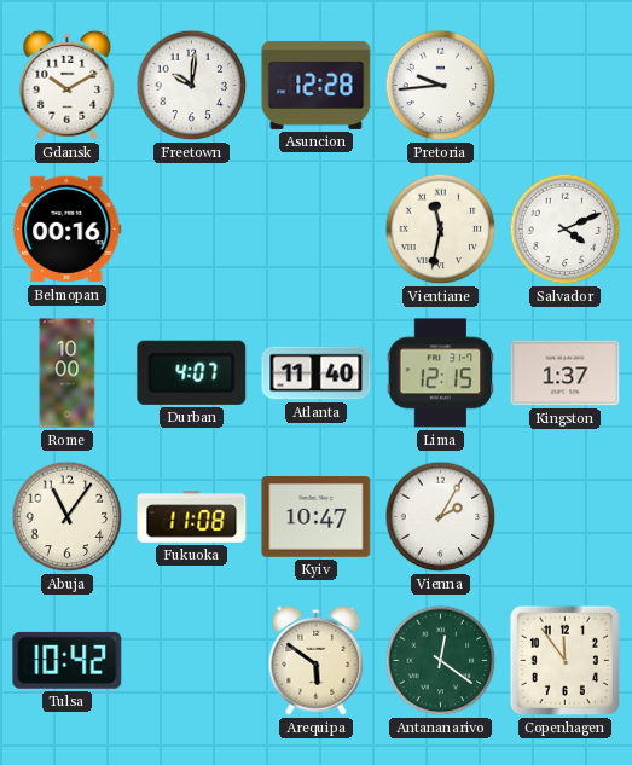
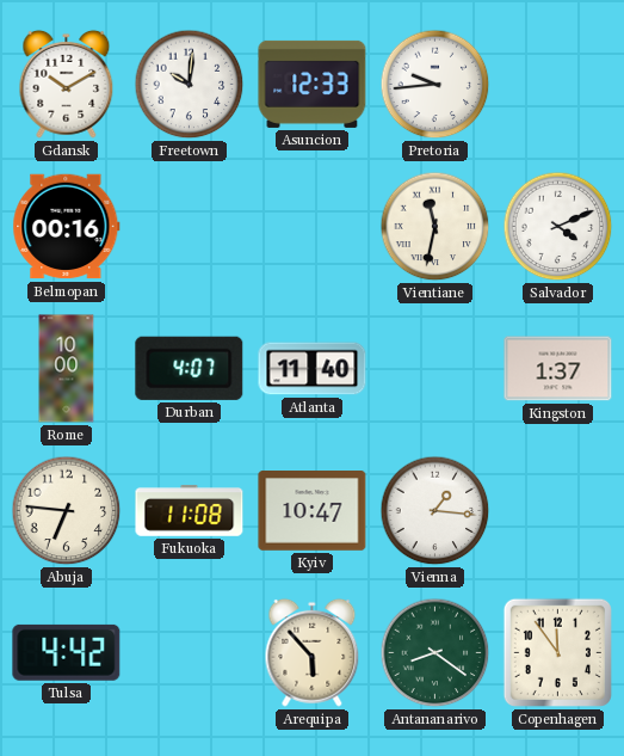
Asuncion: 12:28 -> 12:33
Lima: 12:15 -> none
Abuja: 11:06 -> 6:46
Vienna: 2:05 -> 1:16
Tulsa: 10:42 -> 4:42
Arequipa: 5:51 -> 5:53
Antananarivo: 12:21 -> 8:21
